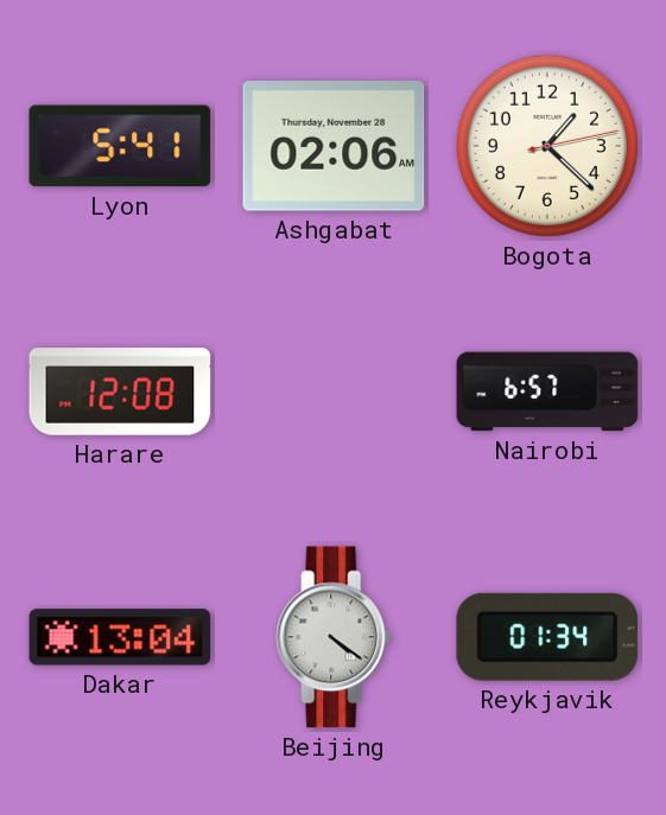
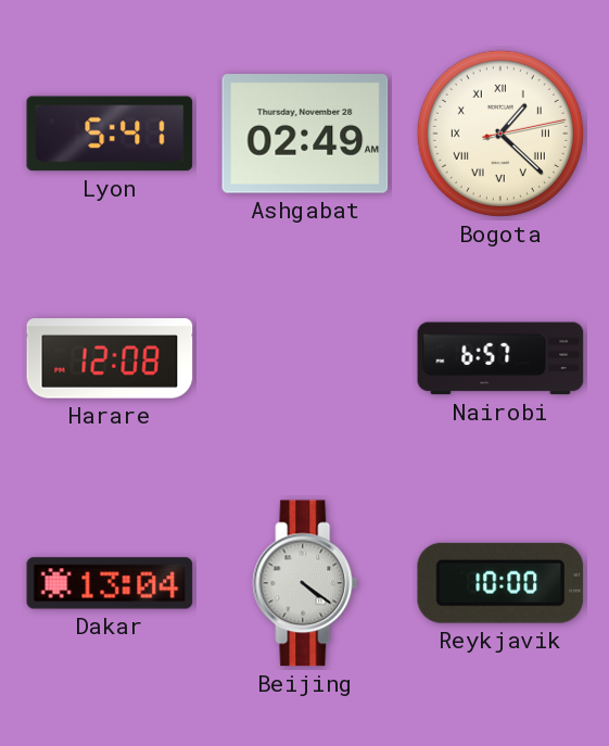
Ashgabat: 02:06 -> 02:49
Bogota numerals: Arabic -> Roman
Reykjavik: 01:34 -> 10:00
